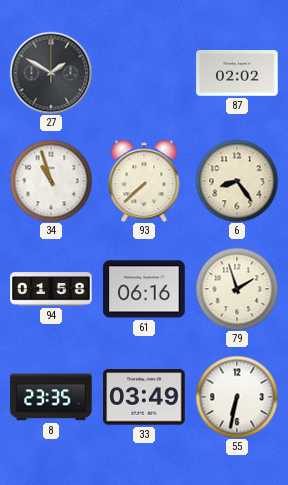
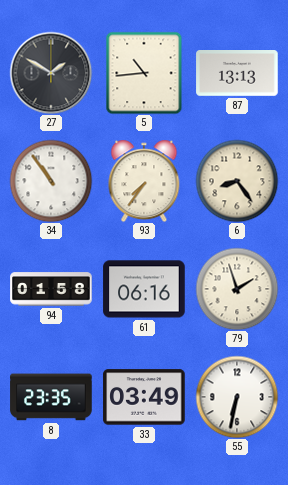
5: none -> 10:44
87: 02:02 -> 13:13
34: 10:57 -> 10:54
93: 7:38 -> 7:36
